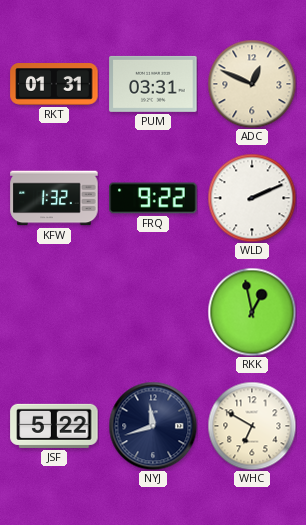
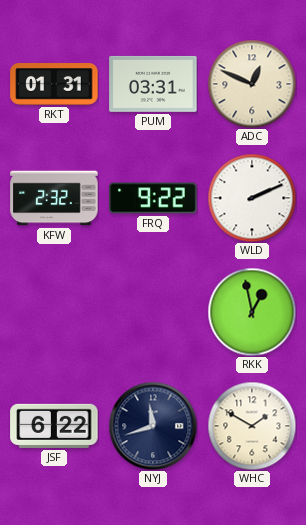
KFW: 1:32 -> 2:32
JSF: 5:22 -> 6:22
WHC: 6:50 -> 1:50
